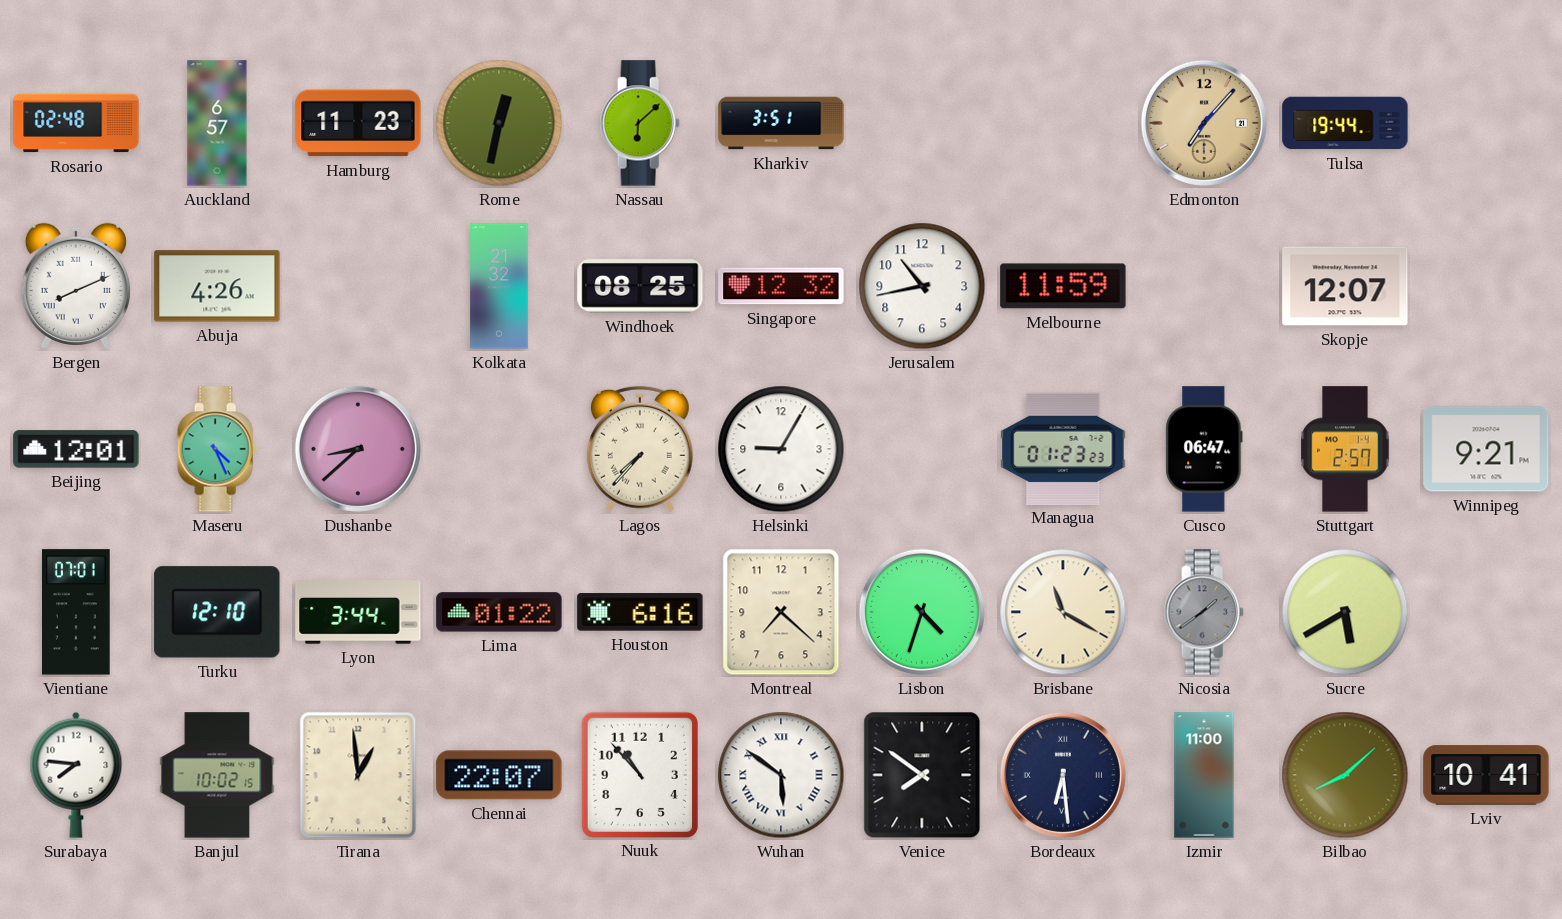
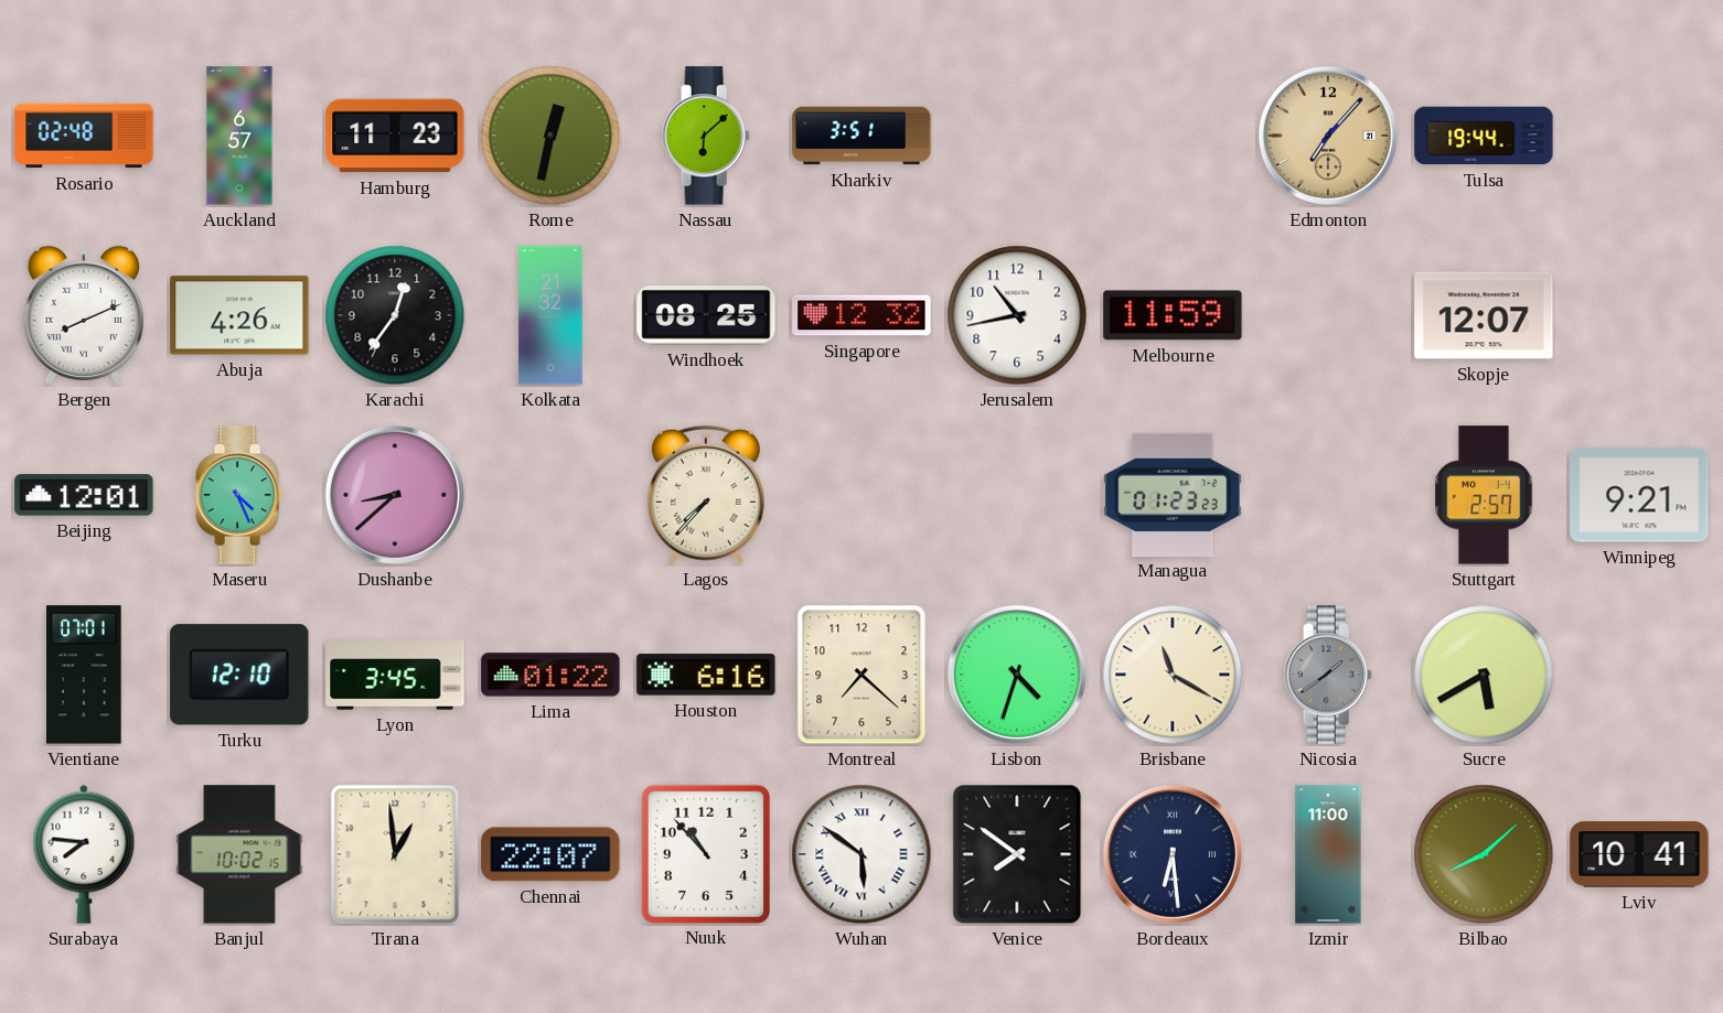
Karachi: none -> 12:36
Helsinki: 9:05 -> none
Cusco: 06:47 -> none
Lyon: 3:44 -> 3:45
